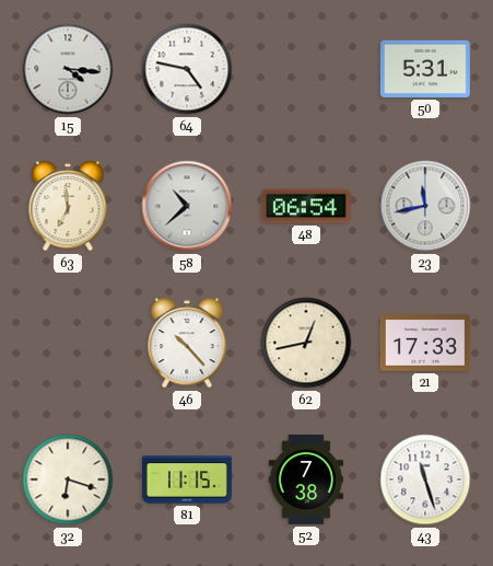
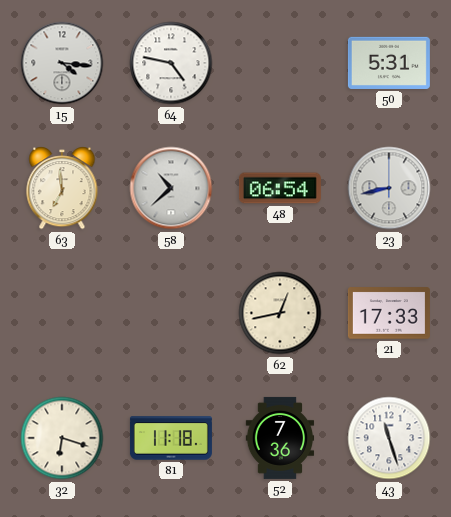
23: 11:43 -> 8:43
46: 10:23 -> none
81: 11:15 -> 11:18
52: 7:38 -> 7:36
